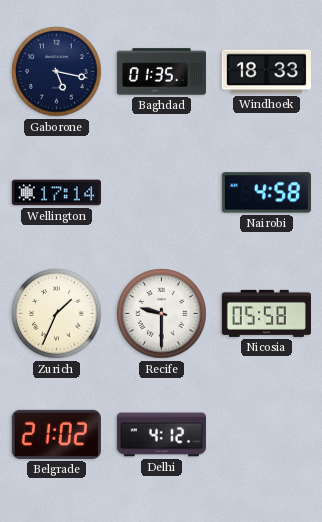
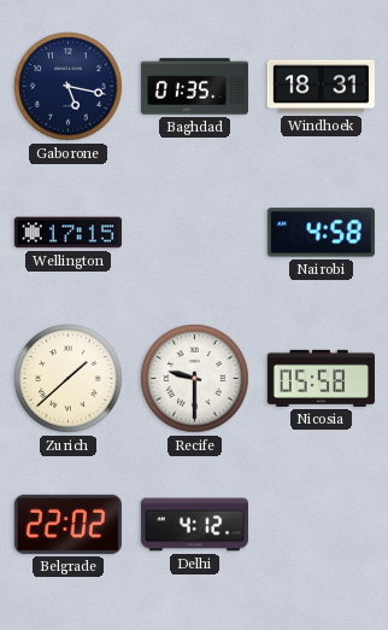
Windhoek: 18:33 -> 18:31
Wellington: 17:14 -> 17:15
Zurich: 1:34 -> 1:38
Belgrade: 21:02 -> 22:02
